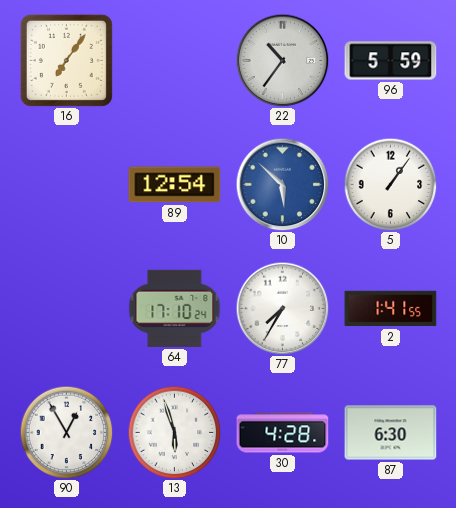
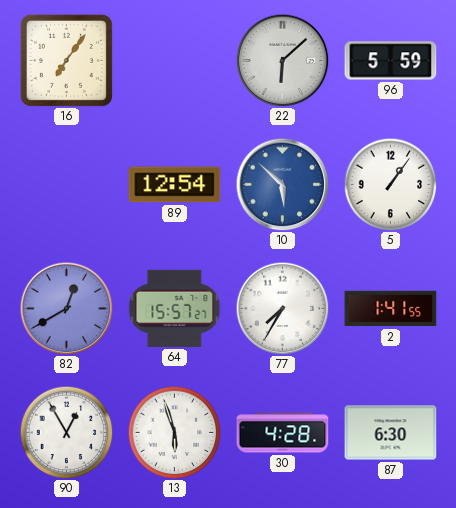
22: 10:36 -> 6:08
82: none -> 12:40
64: 17:10 -> 15:57
